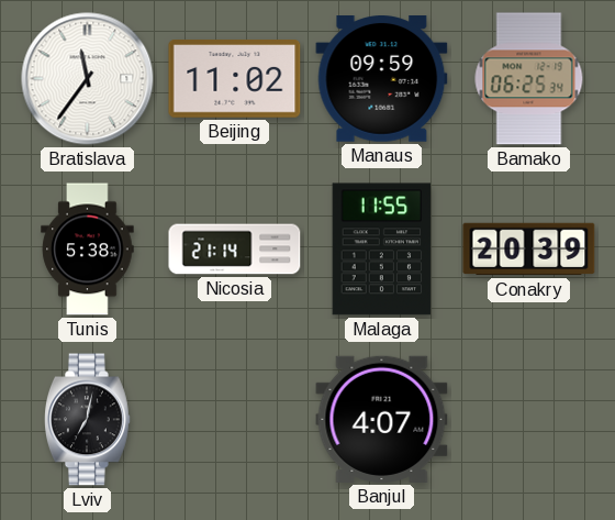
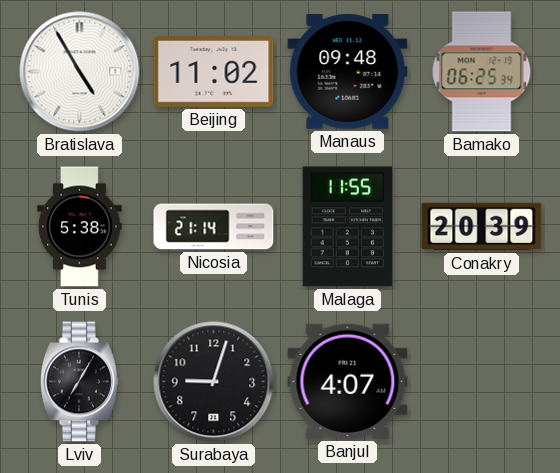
Bratislava: 11:36 -> 4:55
Manaus: 09:59 -> 09:48
Lviv: 7:02 -> 7:05
Surabaya: none -> 9:03
